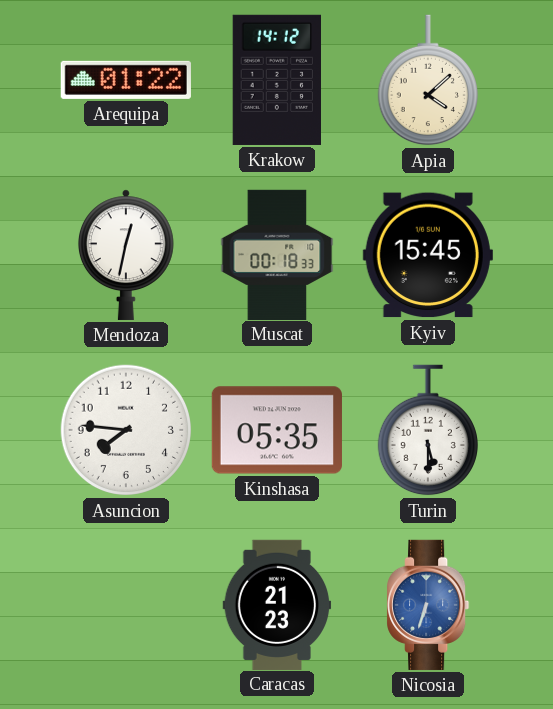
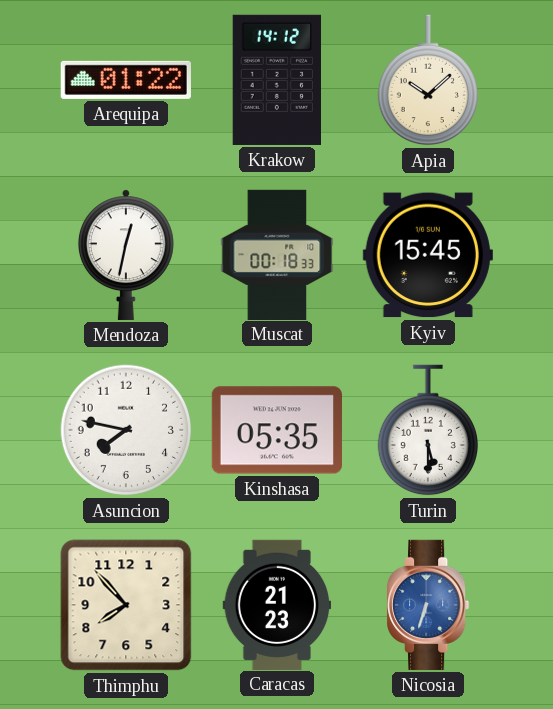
Apia: 4:08 -> 10:08
Asuncion: 7:46 -> 7:47
Thimphu: none -> 7:53
